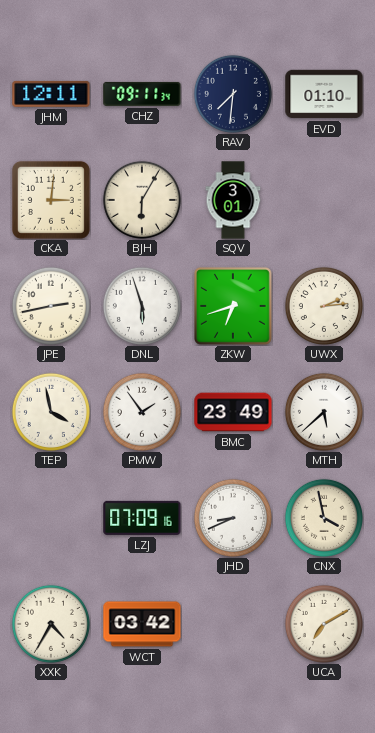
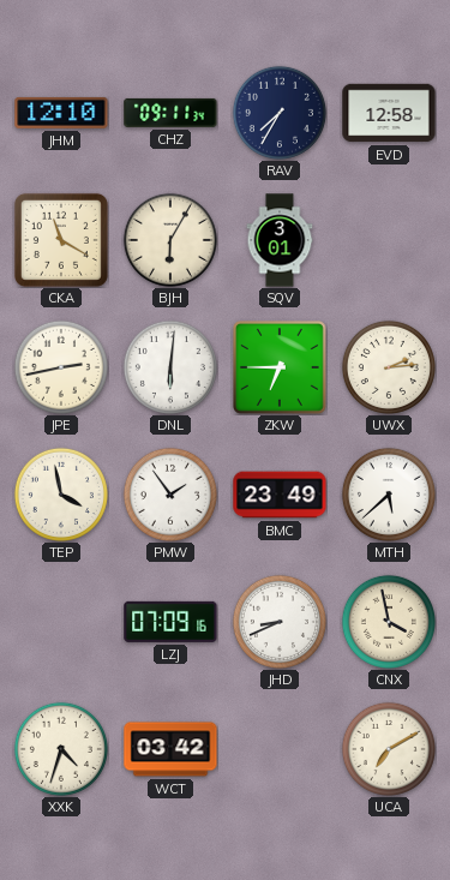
JHM: 12:11 -> 12:10
RAV: 7:31 -> 7:35
EVD: 01:10 -> 12:58
CKA: 3:01 -> 11:20
DNL: 5:57 -> 6:01
ZKW: 6:42 -> 6:45
XXK: 4:35 -> 4:33
